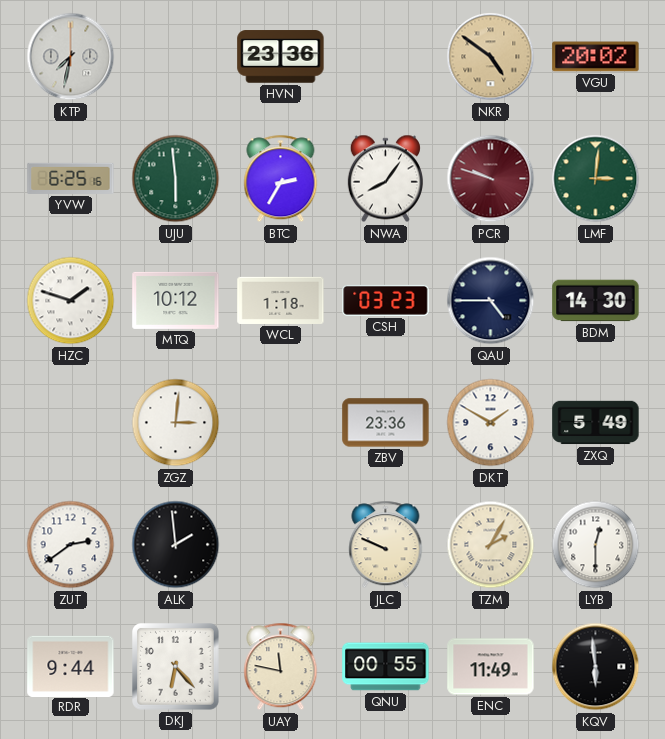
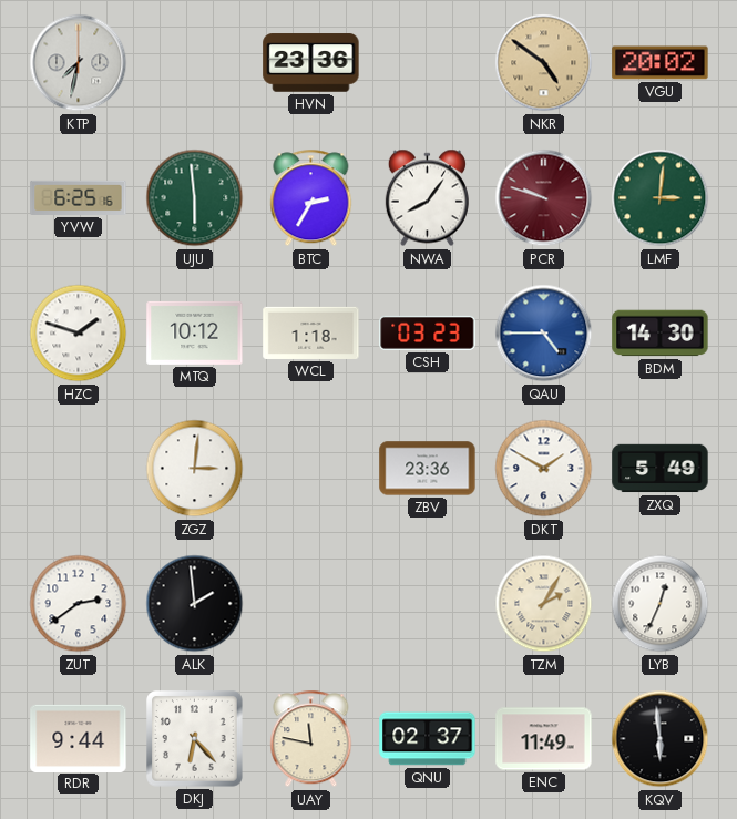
QAU dial: navy -> blue
JLC: 9:49 -> none
LYB: 12:30 -> 12:34
QNU: 00:55 -> 02:37
